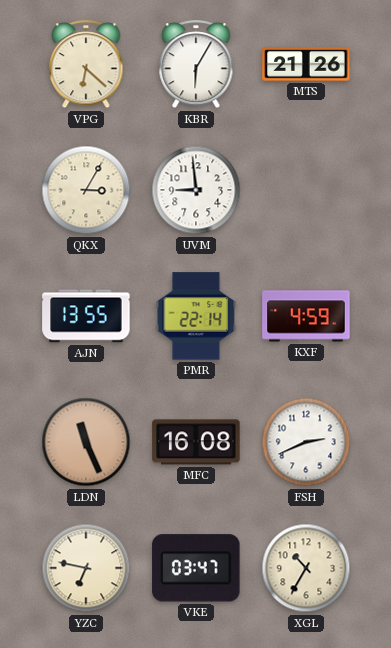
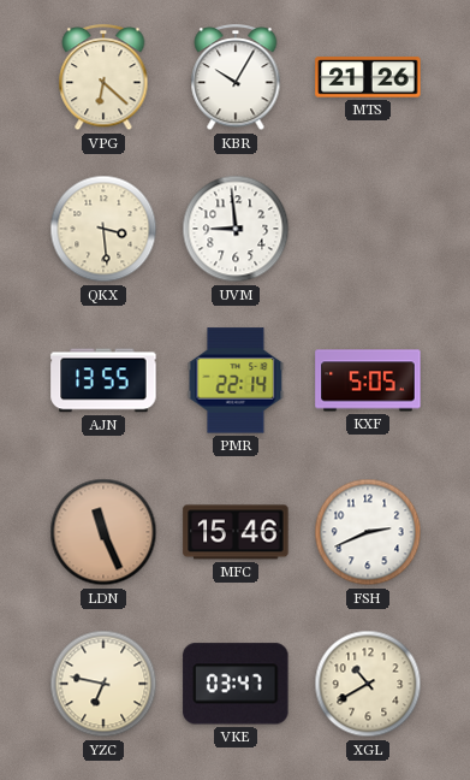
KBR: 6:05 -> 10:05
QKX: 3:05 -> 3:29
KXF: 4:59 -> 5:05
MFC: 16:08 -> 15:46
XGL: 10:35 -> 10:40
